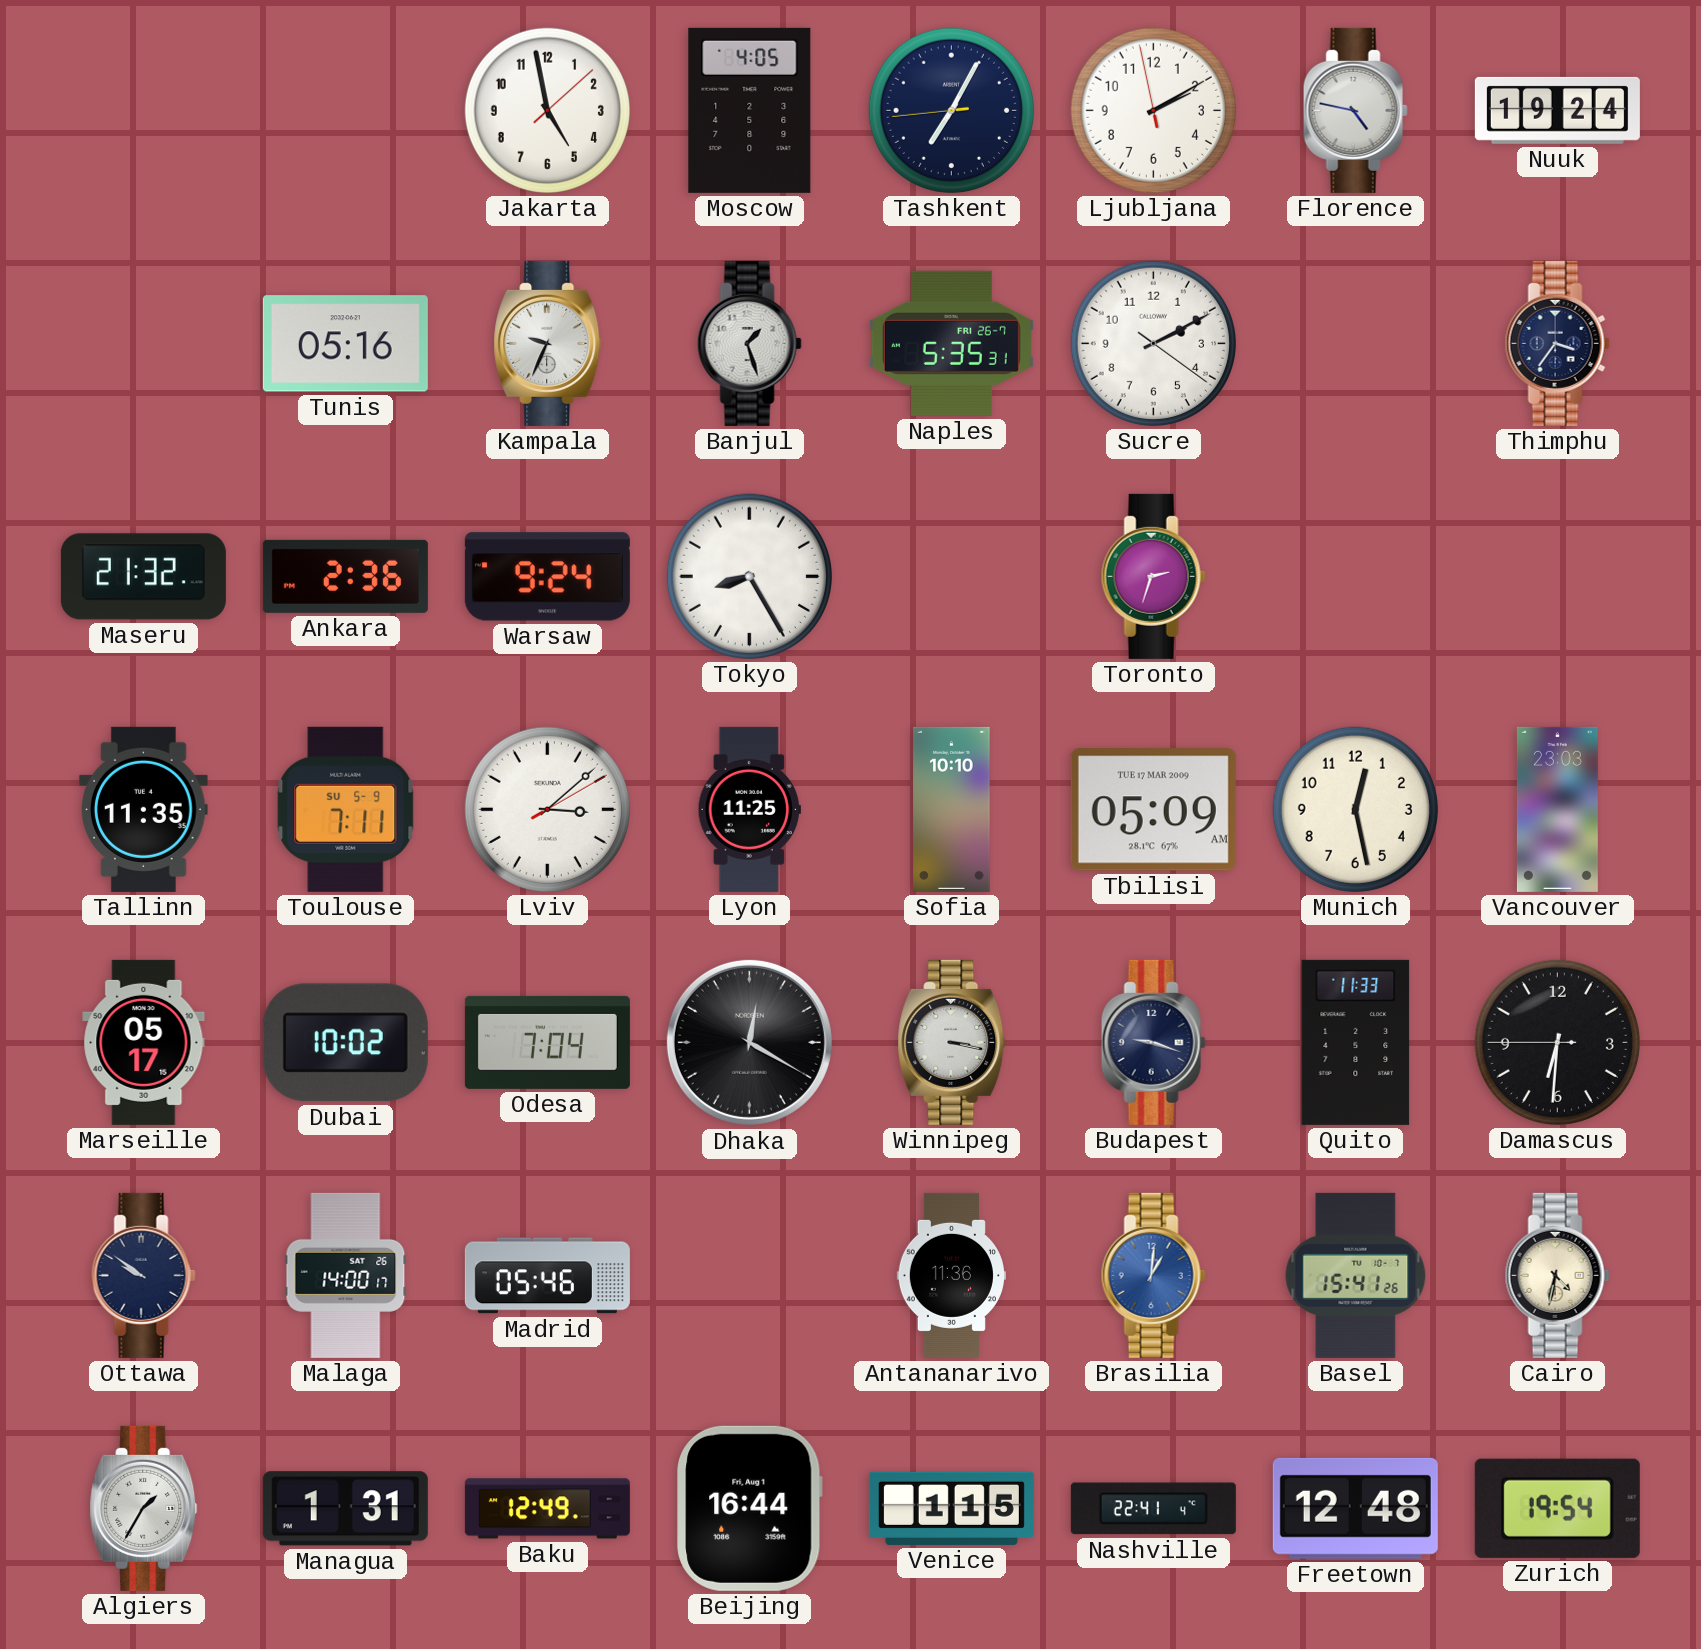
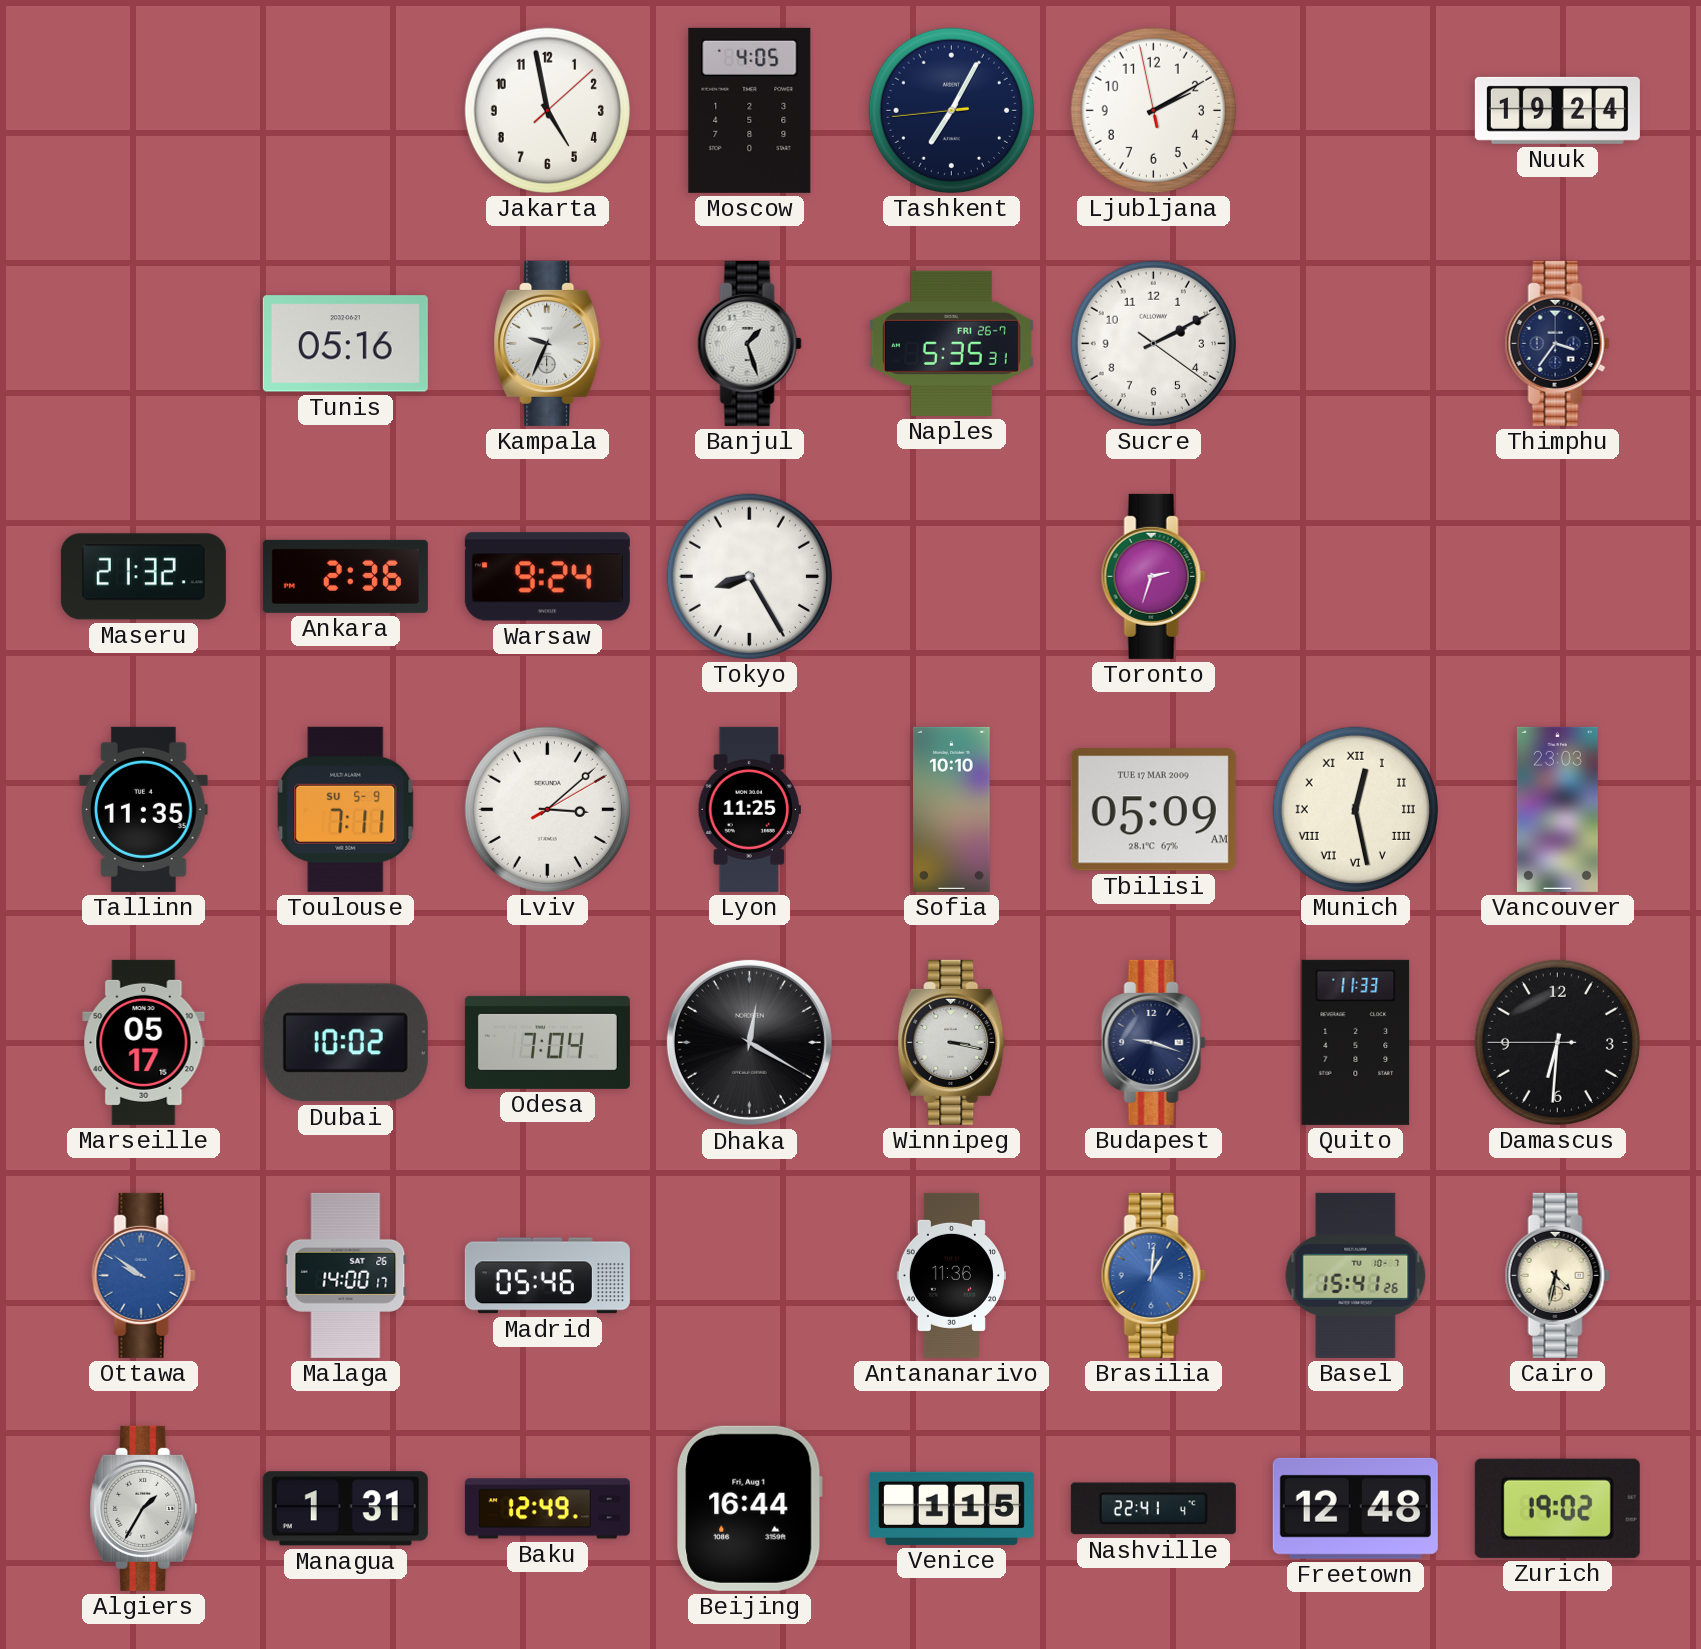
Florence: 4:47 -> none
Munich numerals: Arabic -> Roman
Ottawa dial: navy -> blue
Zurich: 19:54 -> 19:02
